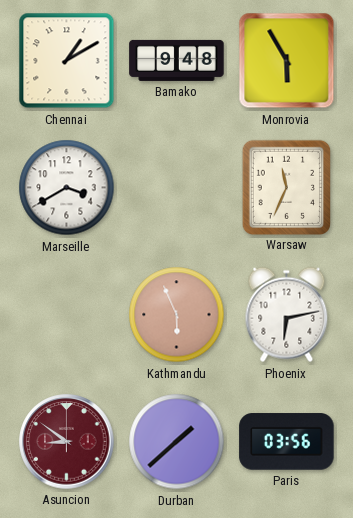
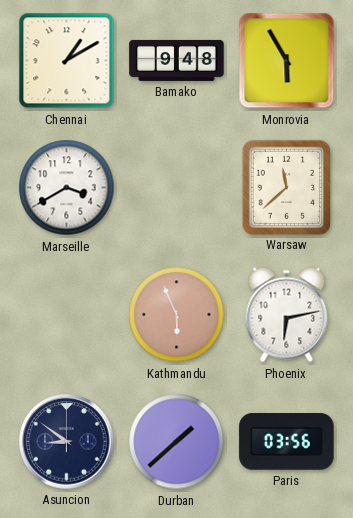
Warsaw: 11:34 -> 11:38
Asuncion dial: burgundy -> navy
